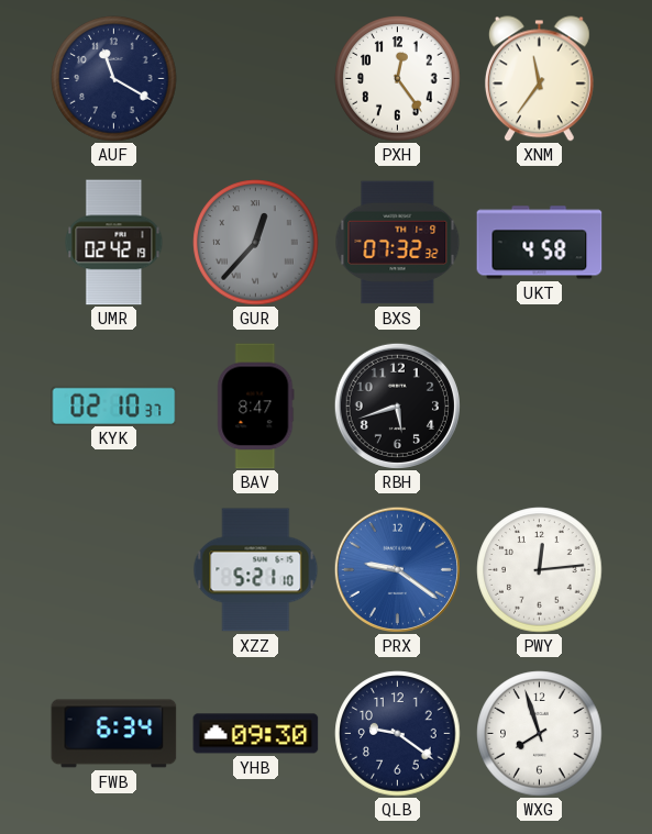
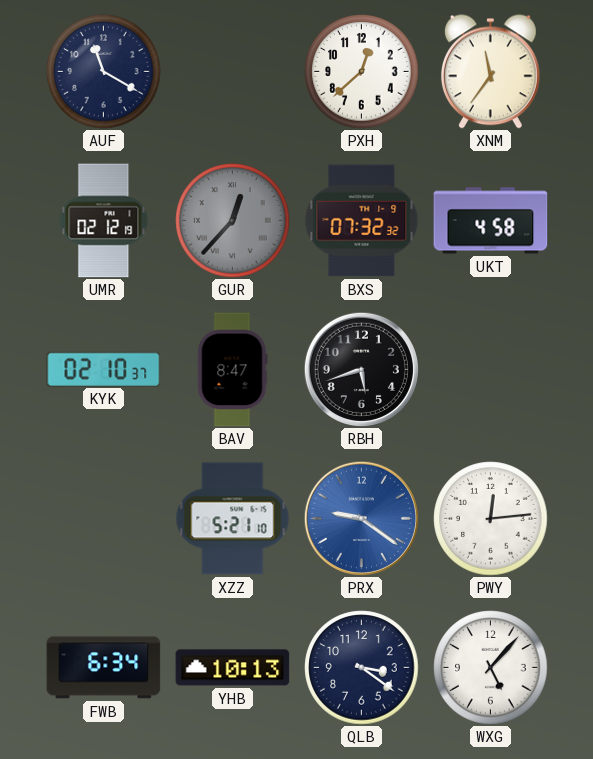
PXH: 12:24 -> 12:38
UMR: 02:42 -> 02:12
YHB: 09:30 -> 10:13
QLB: 9:21 -> 3:21
WXG: 7:57 -> 5:07
